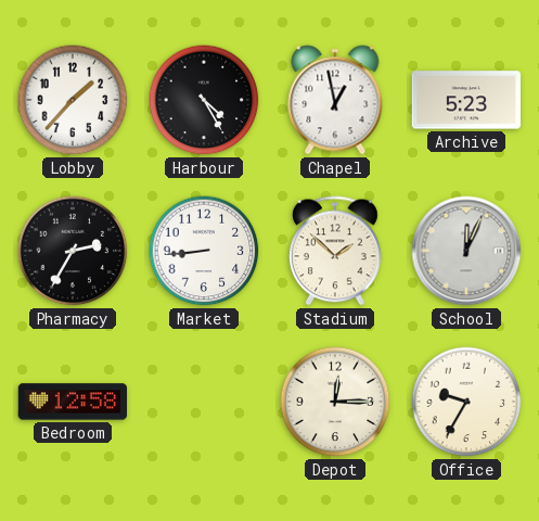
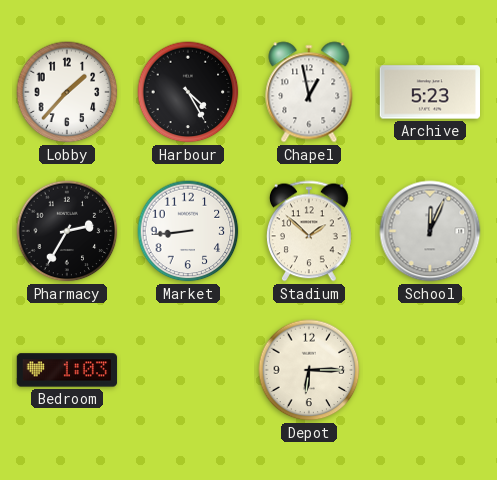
Bedroom: 12:58 -> 1:03
Depot: 12:15 -> 6:15
Office: 9:35 -> none
